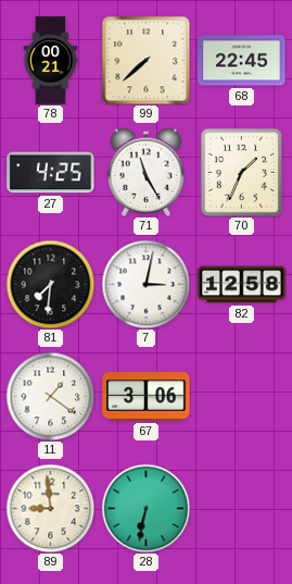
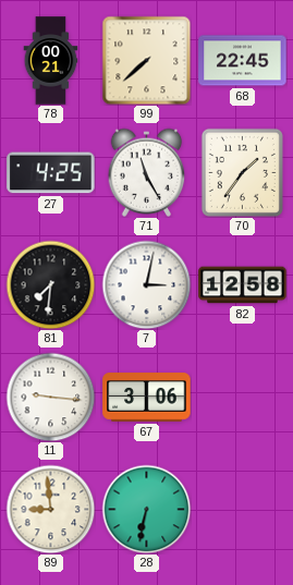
70: 1:34 -> 1:36
11: 1:21 -> 9:16
